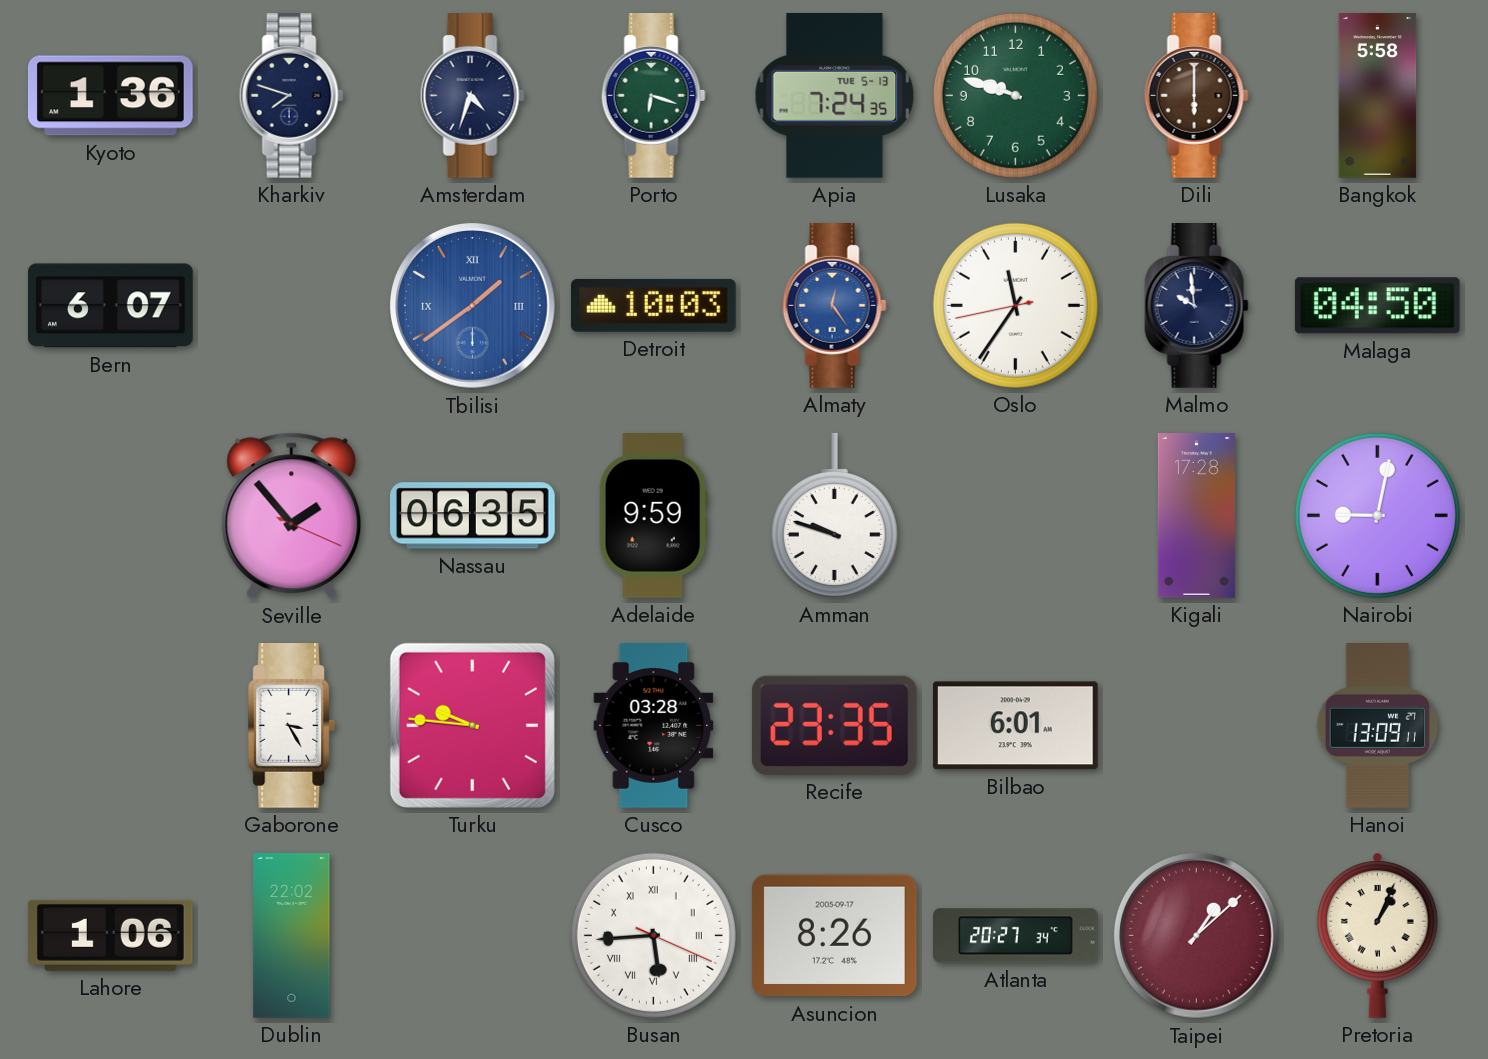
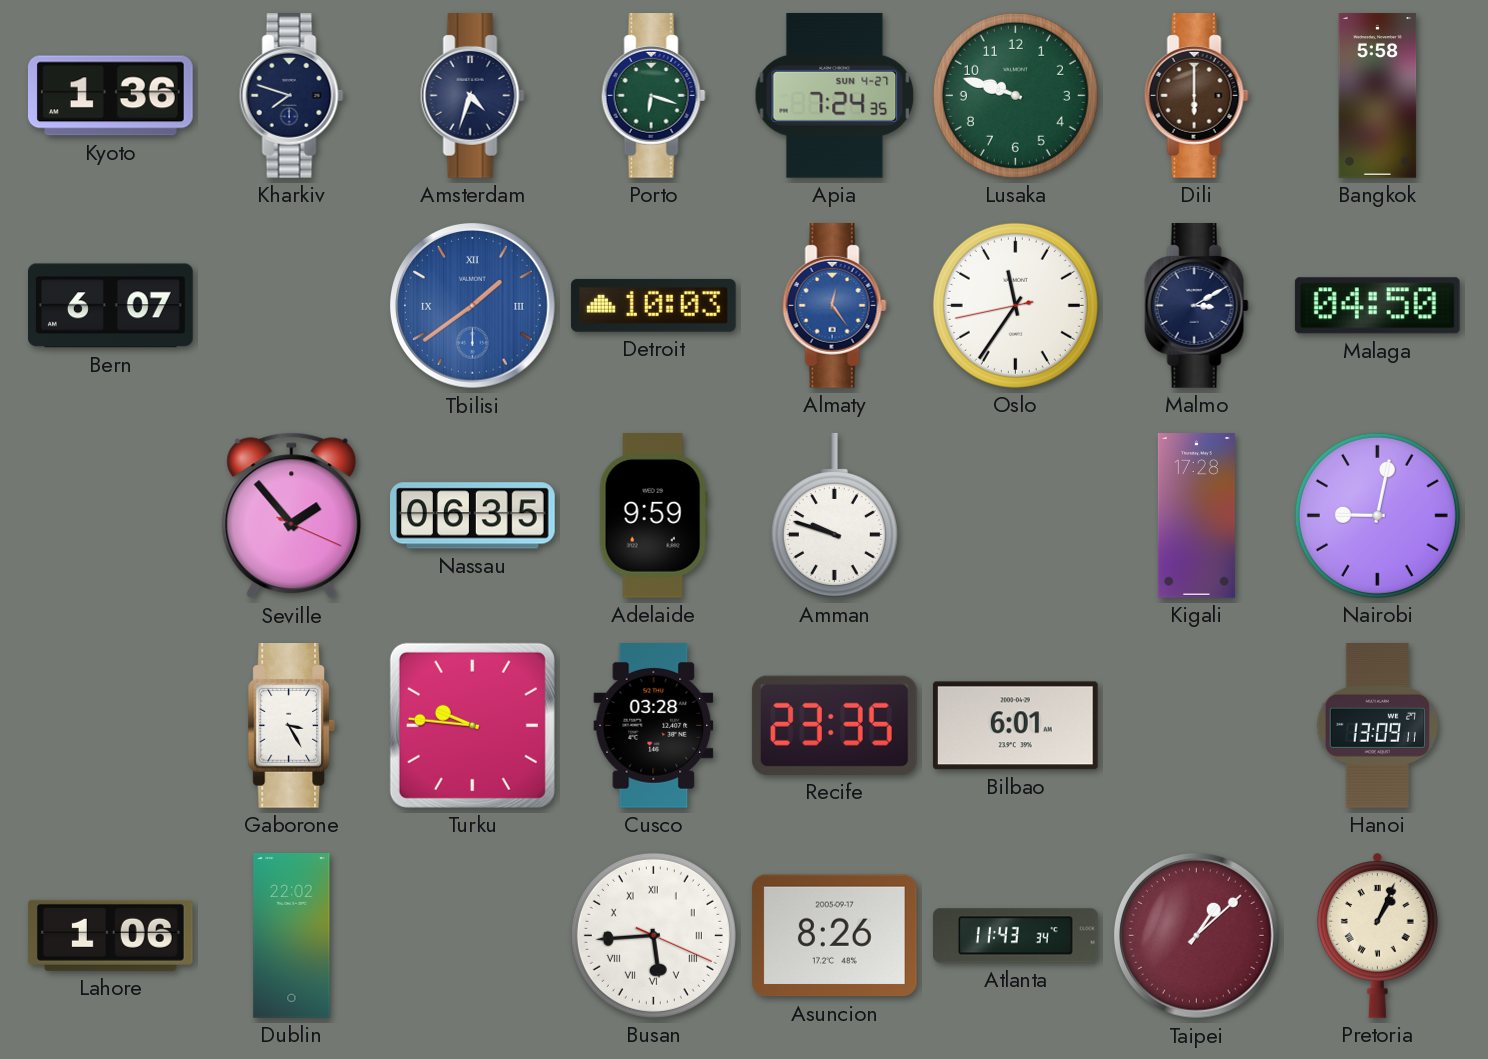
Apia date: TUE 5-13 -> SUN 4-27
Malmo: 9:59 -> 3:10
Atlanta: 20:27 -> 11:43
